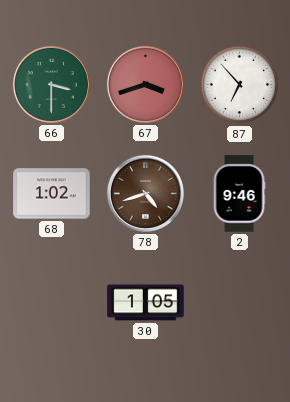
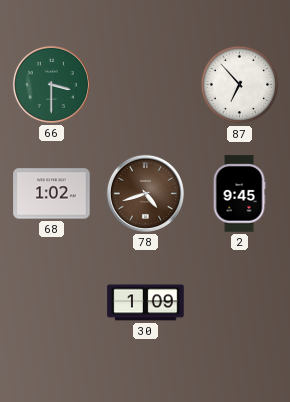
67: 3:42 -> none
2: 9:46 -> 9:45
30: 1:05 -> 1:09
